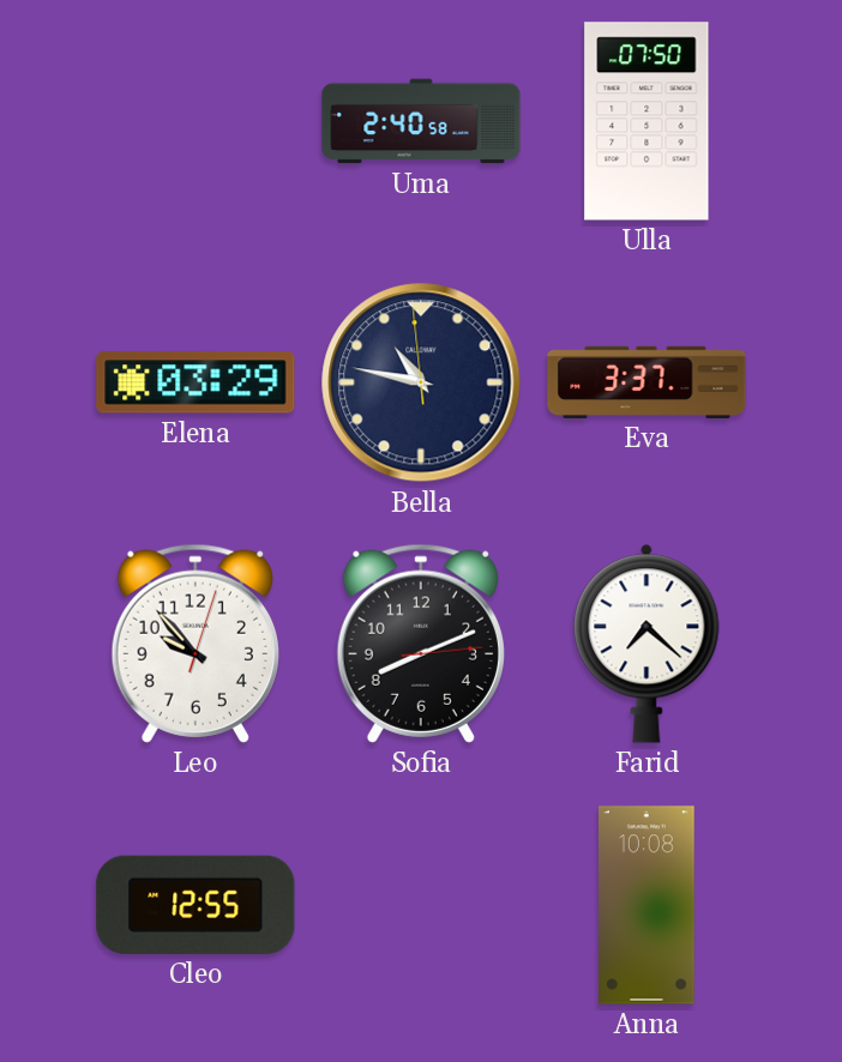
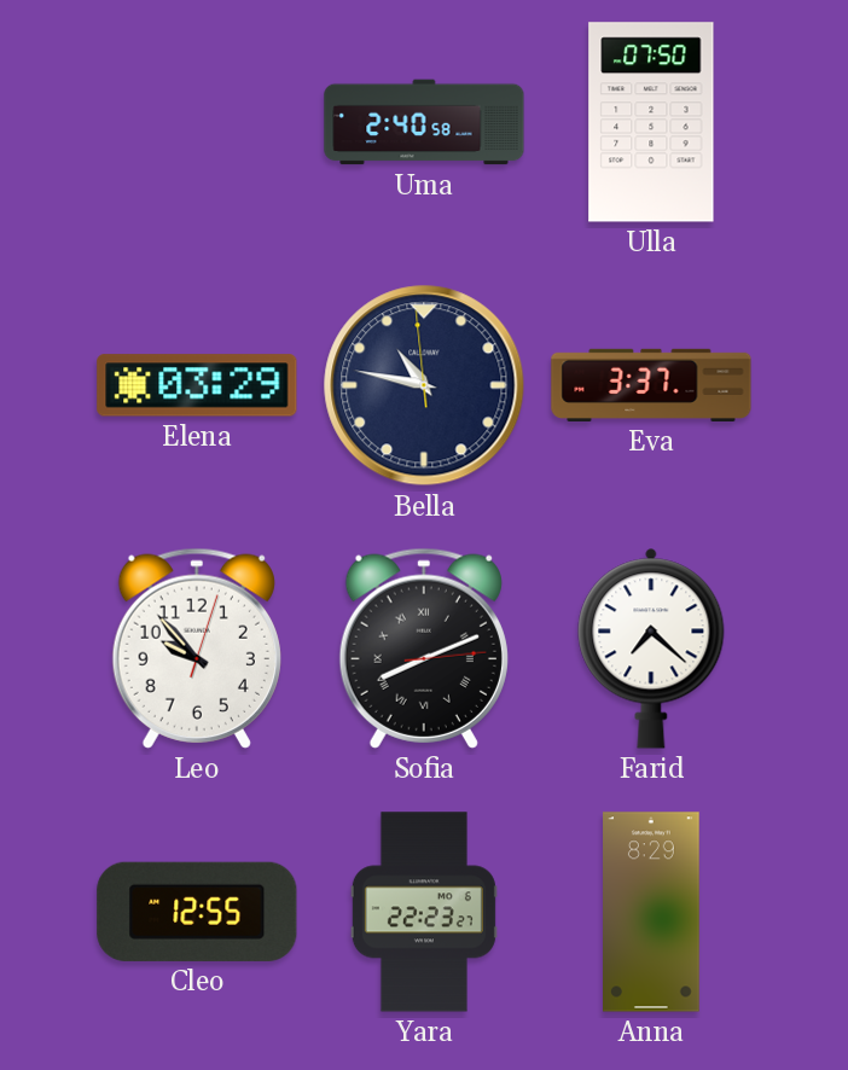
Sofia numerals: Arabic -> Roman
Yara: none -> 22:23
Anna: 10:08 -> 8:29
